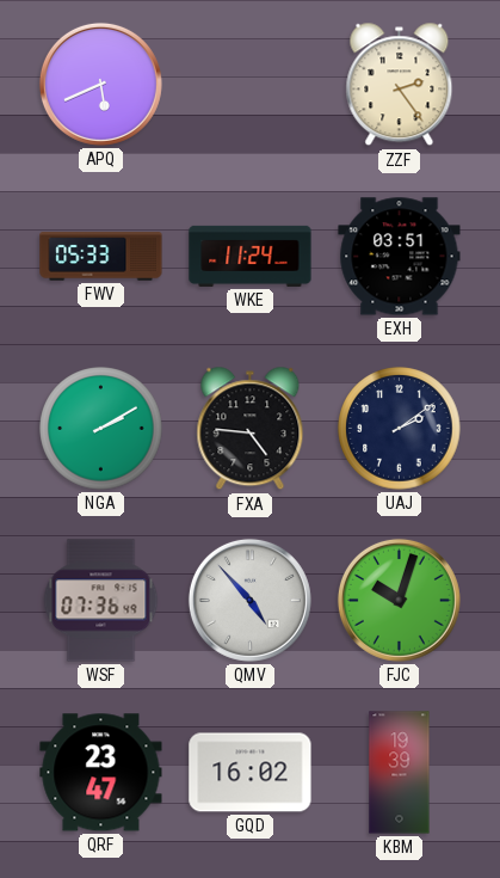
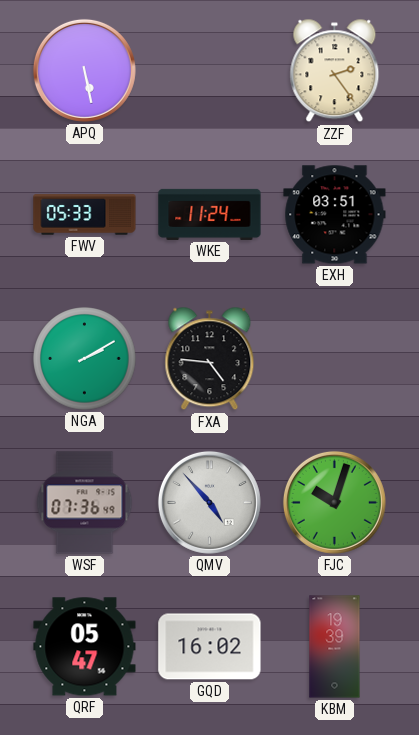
APQ: 5:41 -> 5:28
UAJ: 2:09 -> none
QRF: 23:47 -> 05:47
